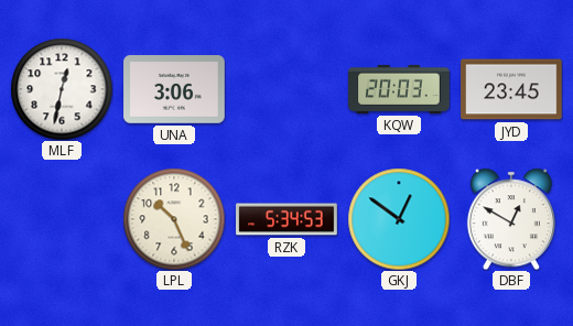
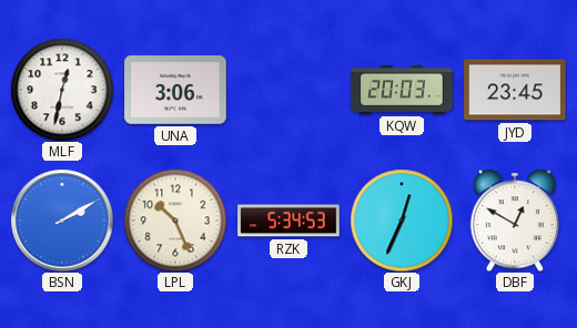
BSN: none -> 2:10
GKJ: 12:51 -> 12:34
